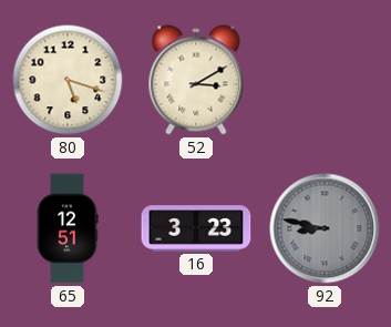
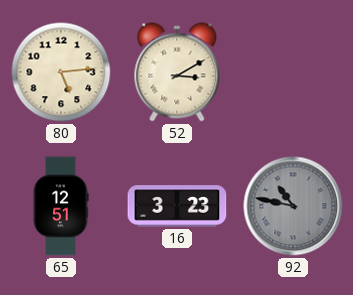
80: 5:18 -> 5:14
92: 8:47 -> 10:47
